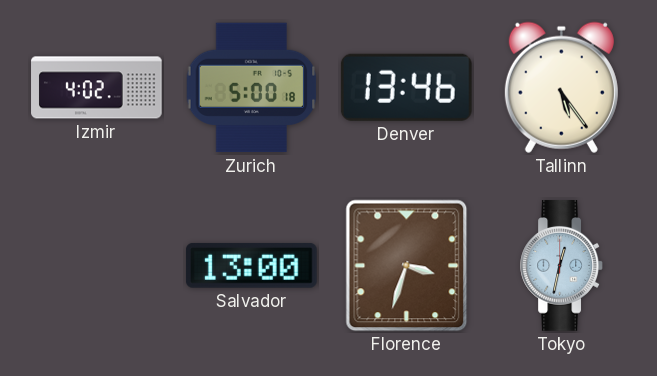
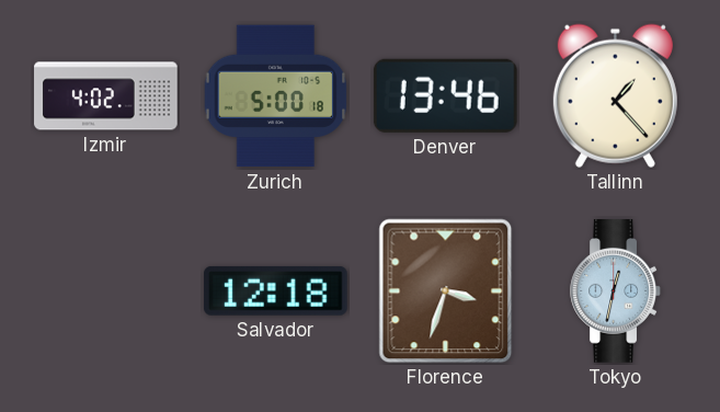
Tallinn: 5:24 -> 1:23
Salvador: 13:00 -> 12:18
